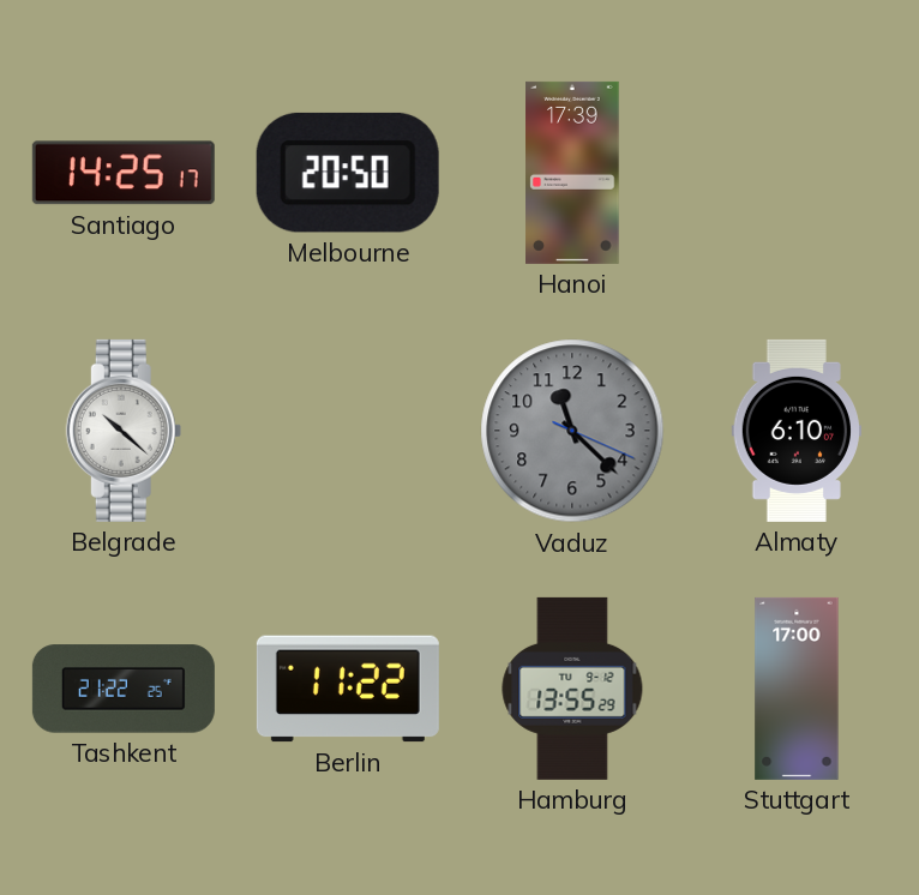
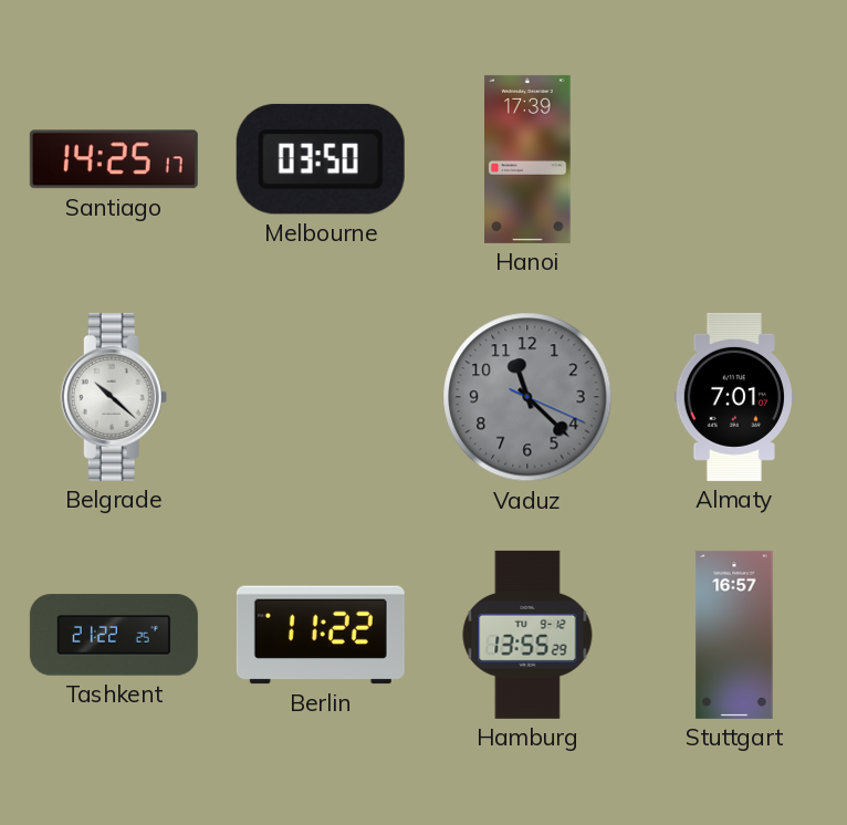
Melbourne: 20:50 -> 03:50
Almaty: 6:10 -> 7:01
Stuttgart: 17:00 -> 16:57
